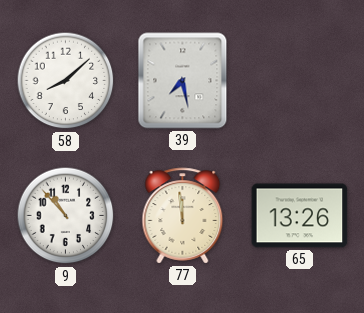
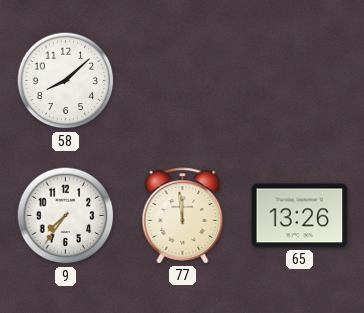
39: 7:28 -> none
9: 10:53 -> 7:36
